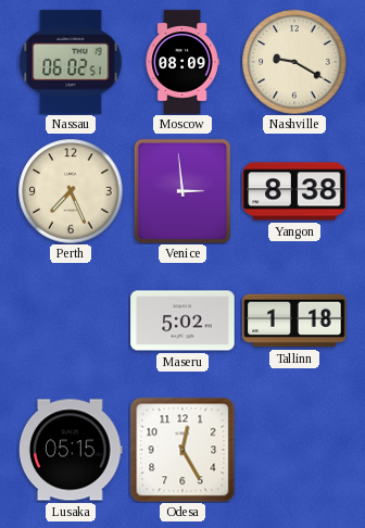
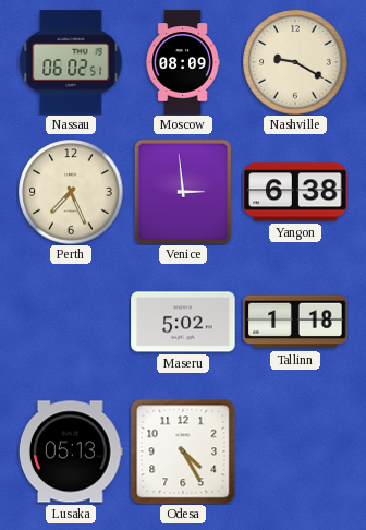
Yangon: 8:38 -> 6:38
Lusaka: 05:15 -> 05:13
Odesa: 12:25 -> 4:25
